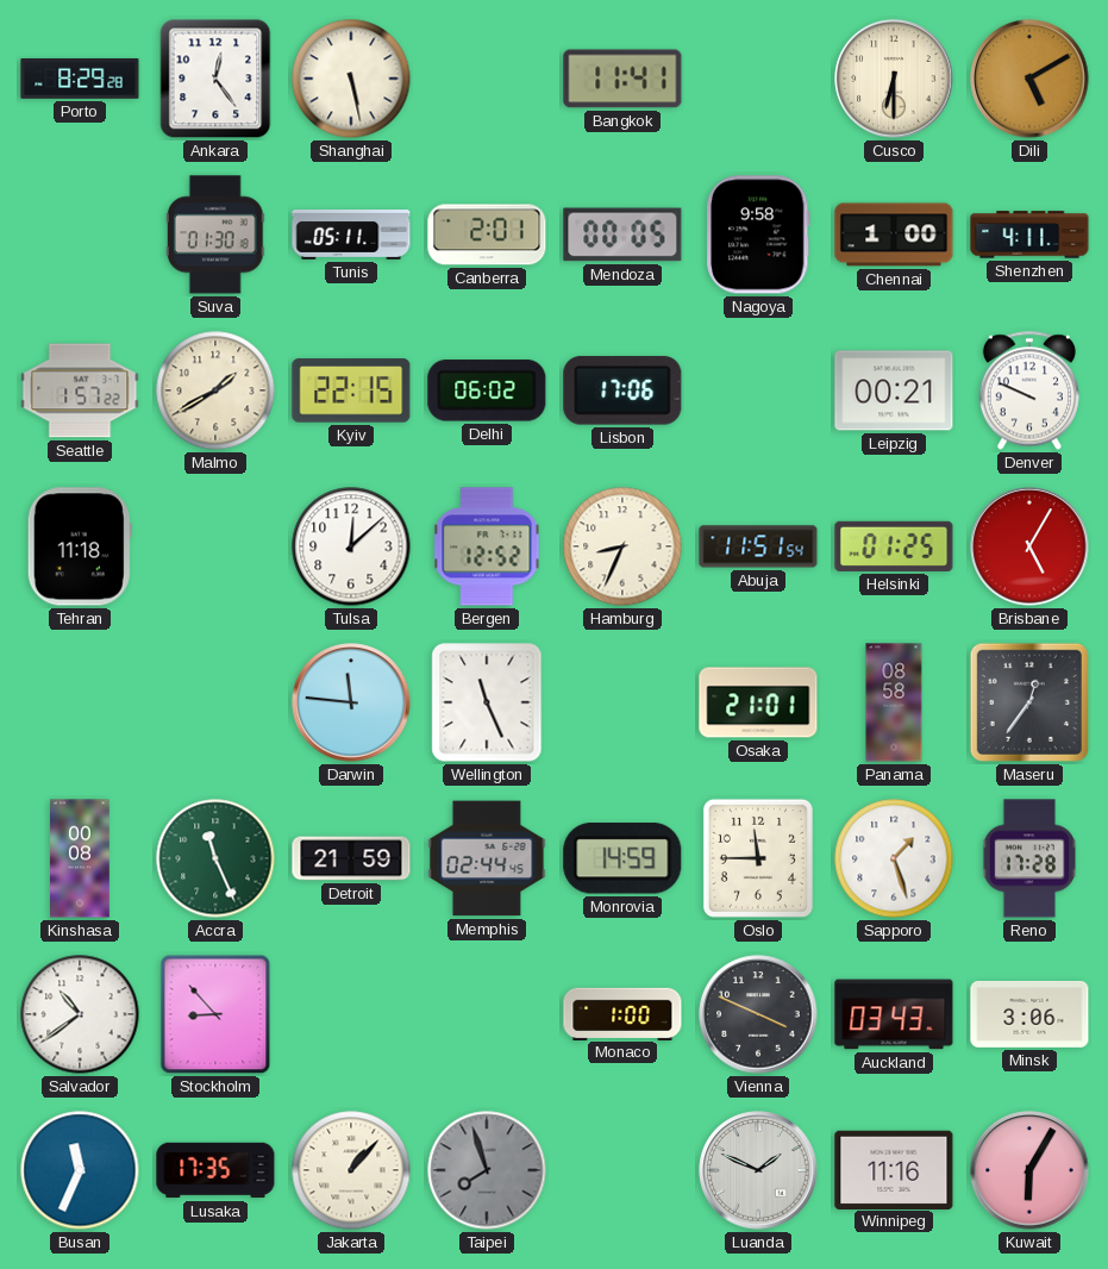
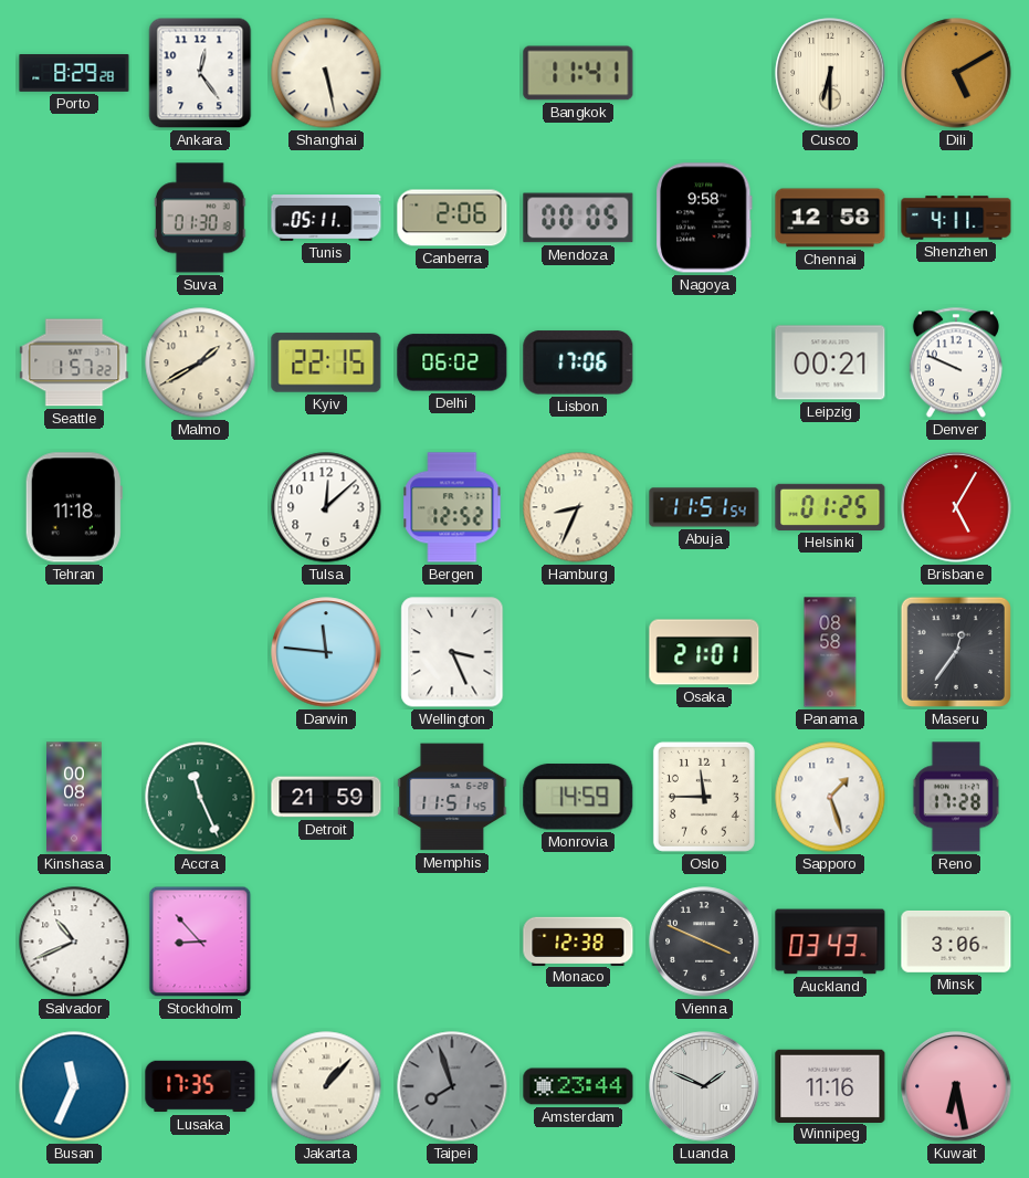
Canberra: 2:01 -> 2:06
Chennai: 1:00 -> 12:58
Wellington: 11:26 -> 3:26
Memphis: 02:44 -> 11:51
Salvador: 10:39 -> 10:41
Monaco: 1:00 -> 12:38
Amsterdam: none -> 23:44
Kuwait: 6:05 -> 6:28
